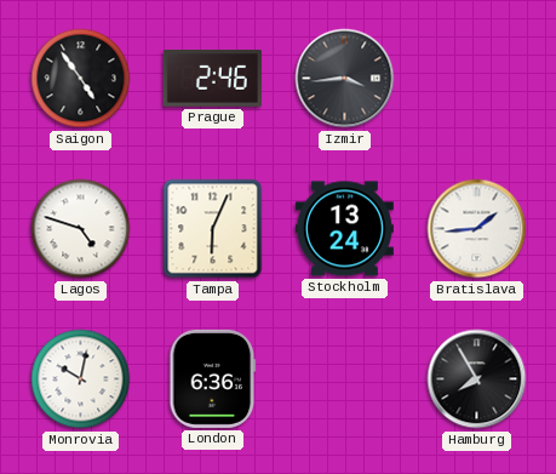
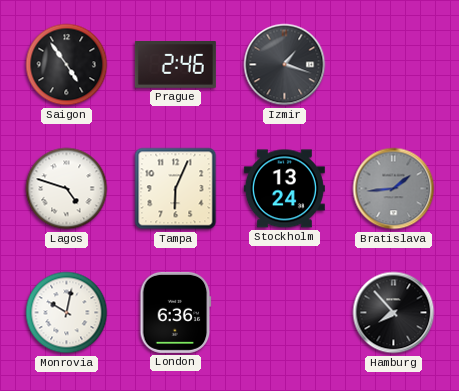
Izmir: 3:44 -> 1:18
Bratislava dial: white -> grey
Hamburg: 7:55 -> 7:53
